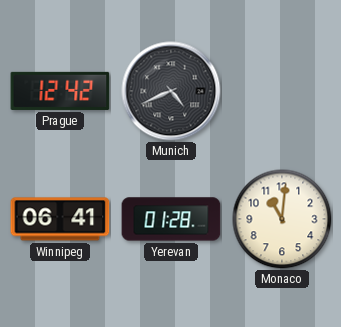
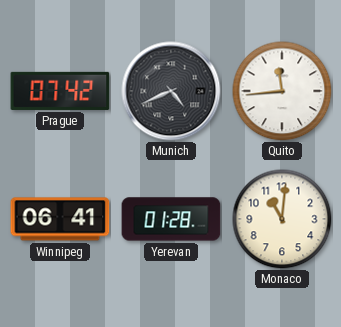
Prague: 12:42 -> 07:42
Quito: none -> 11:44
